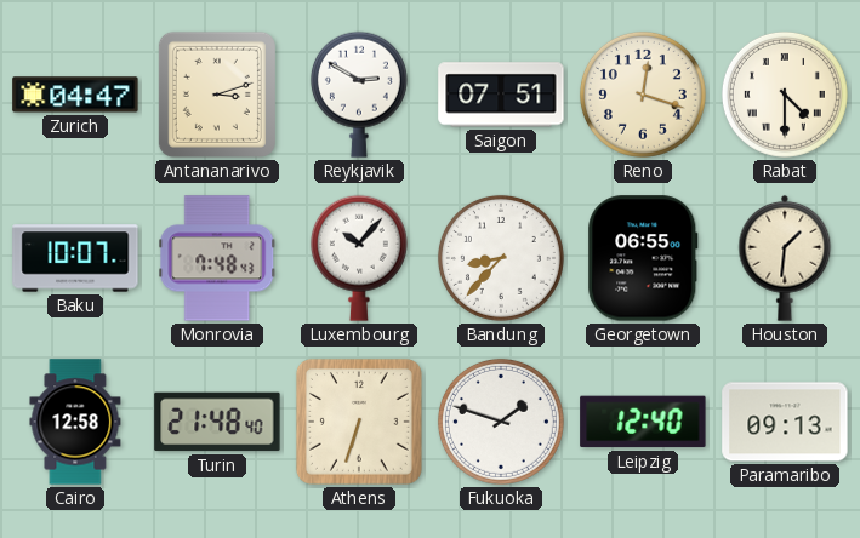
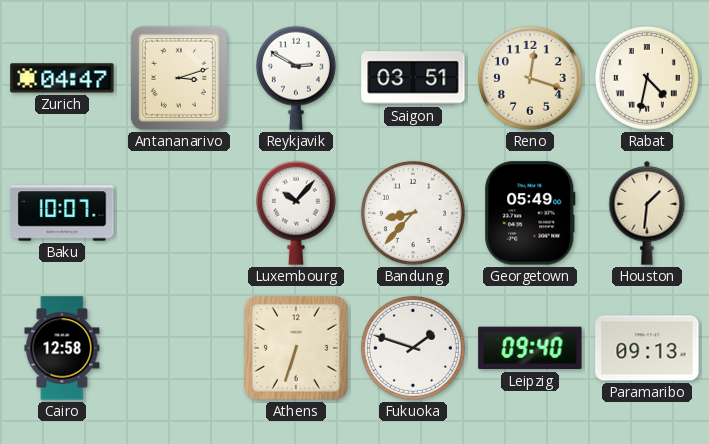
Saigon: 07:51 -> 03:51
Rabat: 4:30 -> 4:32
Monrovia: 7:48 -> none
Georgetown: 06:55 -> 05:49
Turin: 21:48 -> none
Leipzig: 12:40 -> 09:40
